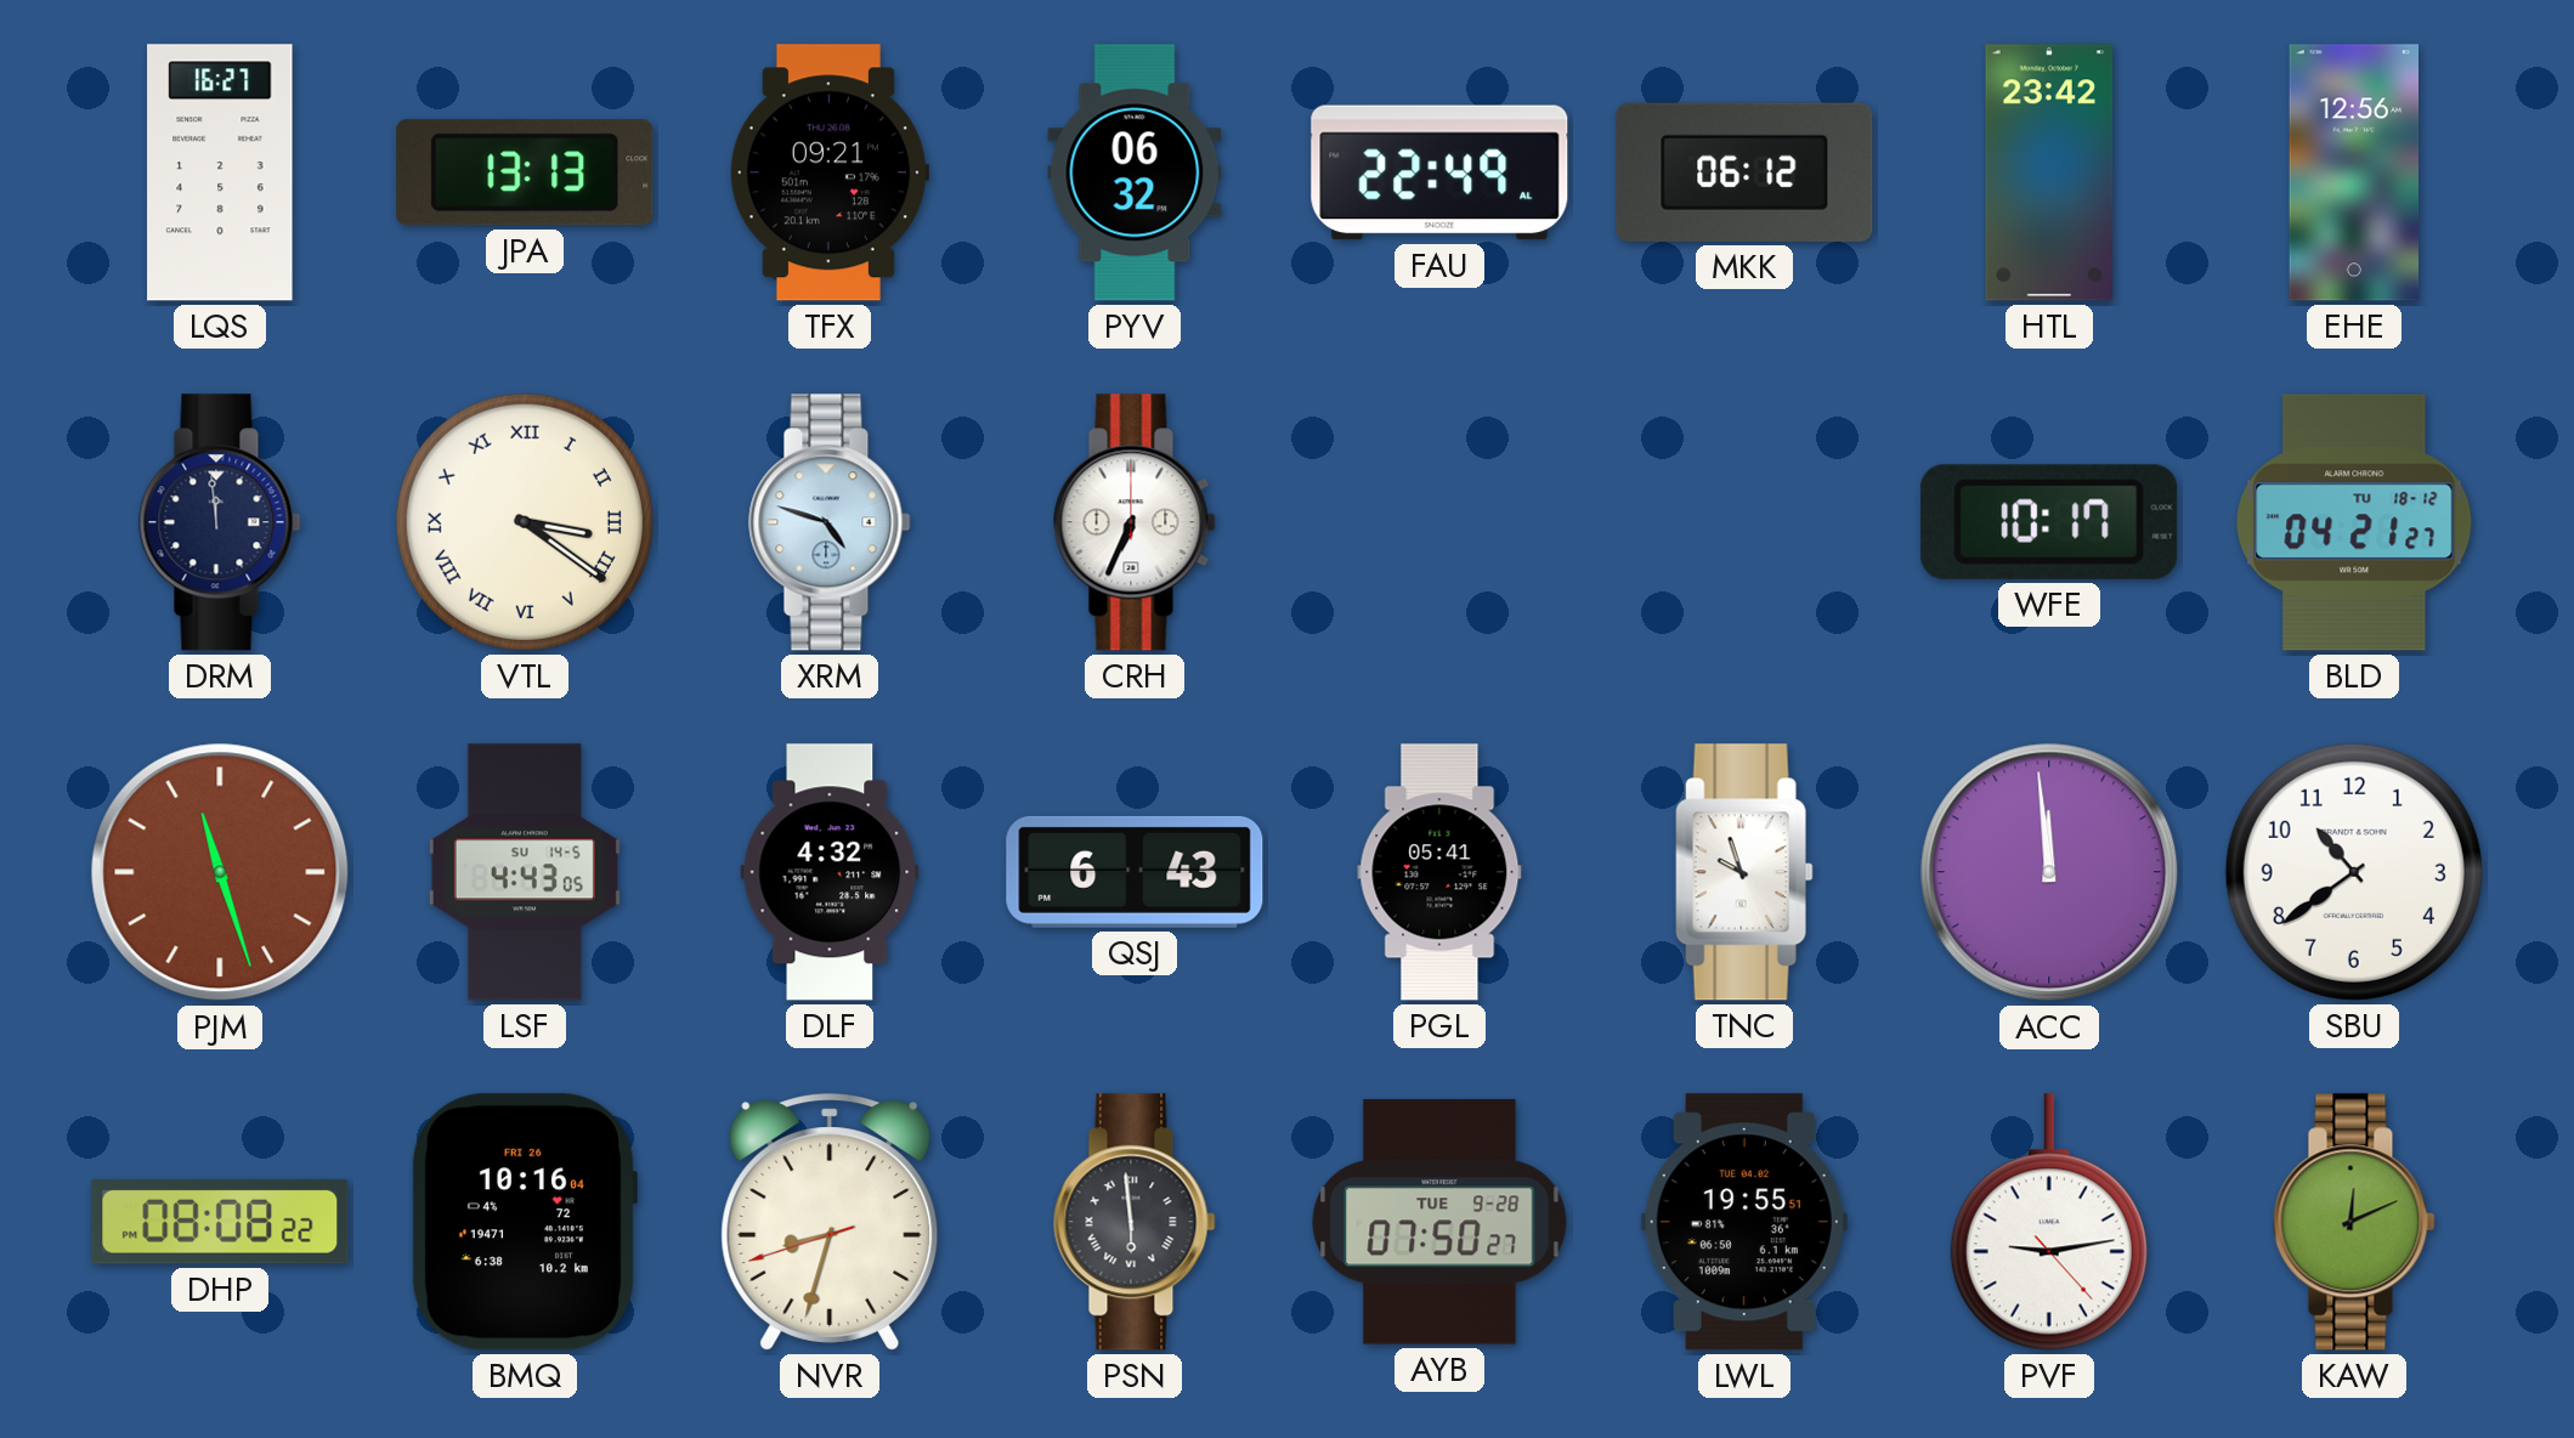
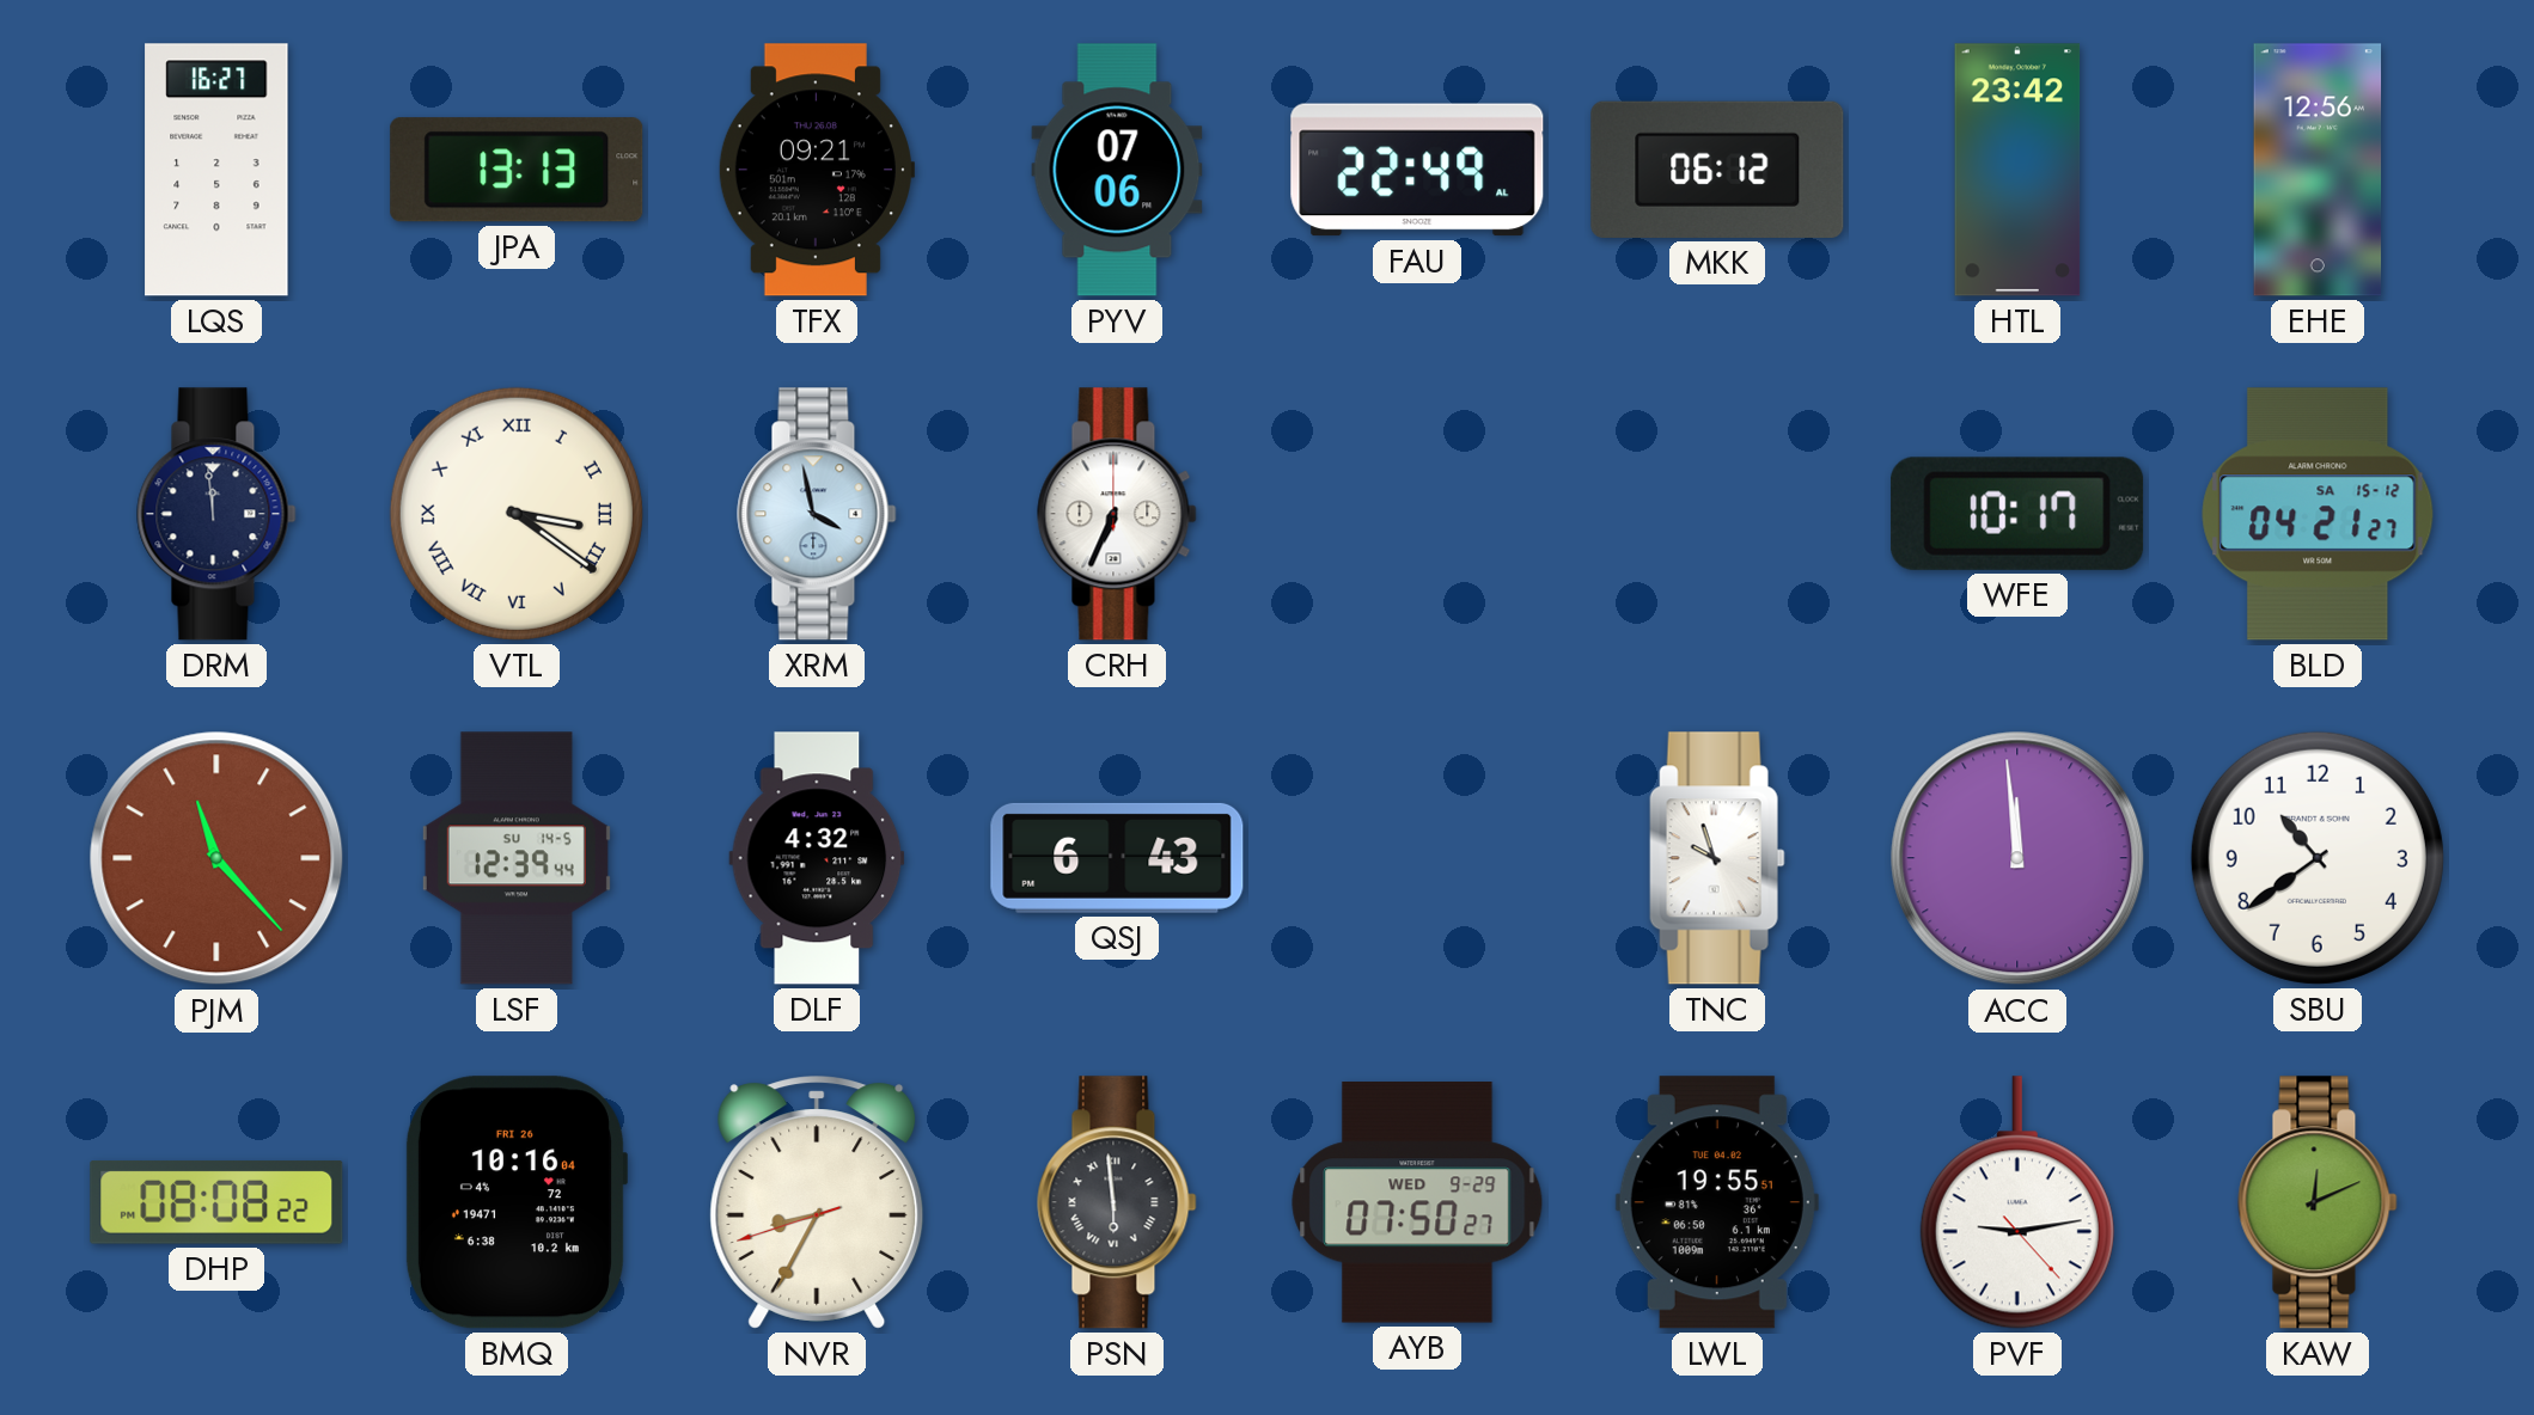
PYV: 06:32 -> 07:06
XRM: 4:48 -> 3:58
BLD date: TU 18-12 -> SA 15-12
PJM: 11:27 -> 11:23
LSF: 4:43 -> 12:39
PGL: 05:41 -> none
NVR: 8:32 -> 8:34
AYB date: TUE 9-28 -> WED 9-29
